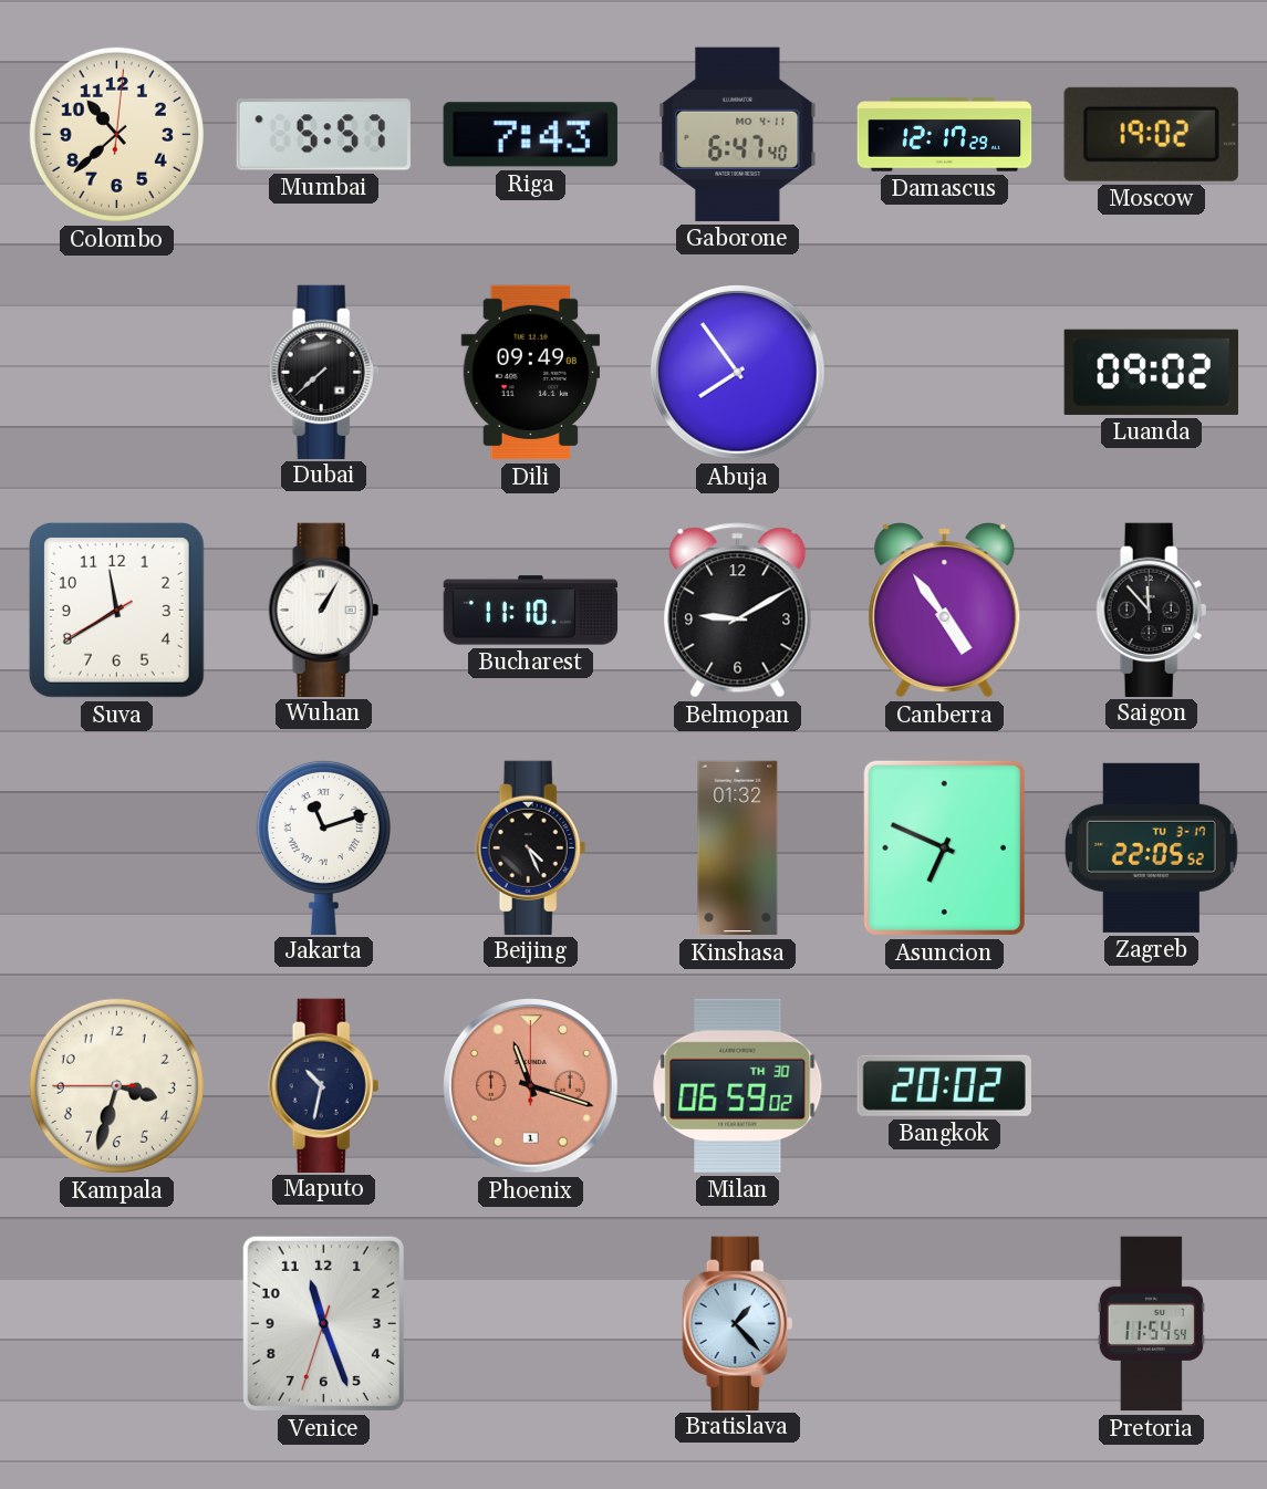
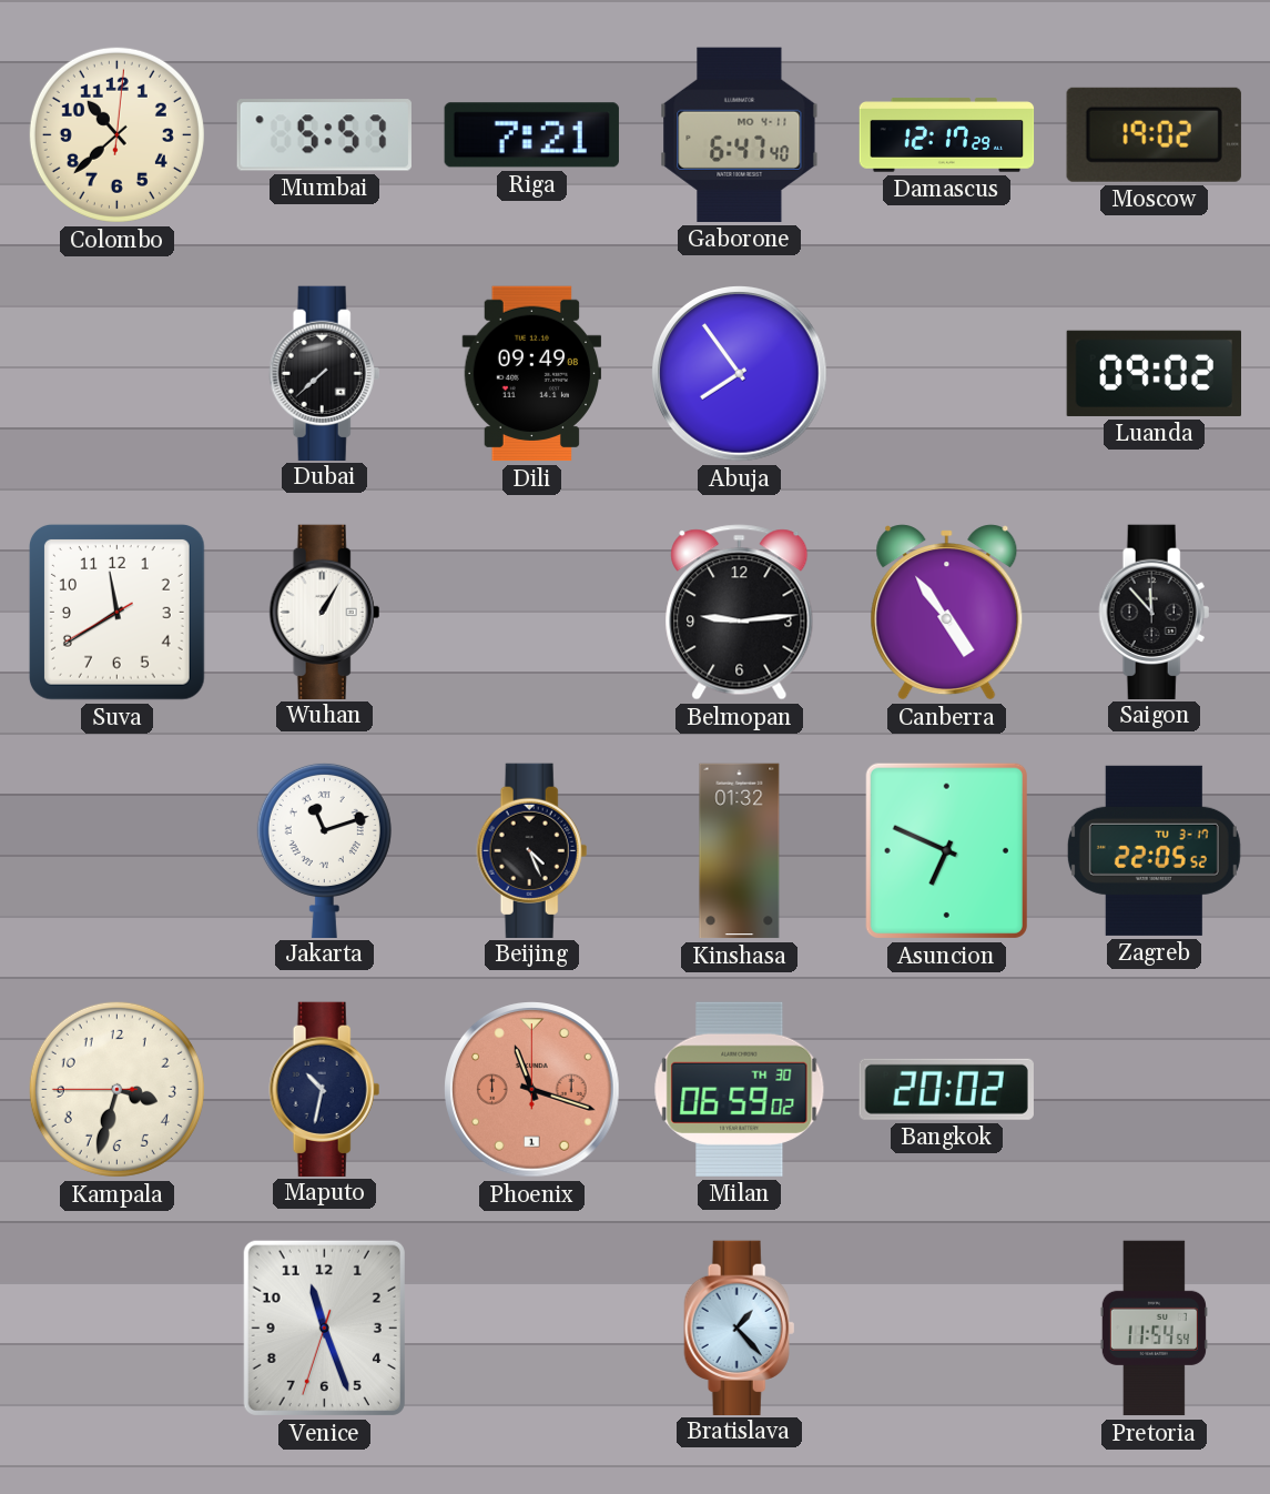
Riga: 7:43 -> 7:21
Bucharest: 11:10 -> none
Belmopan: 9:10 -> 9:14
